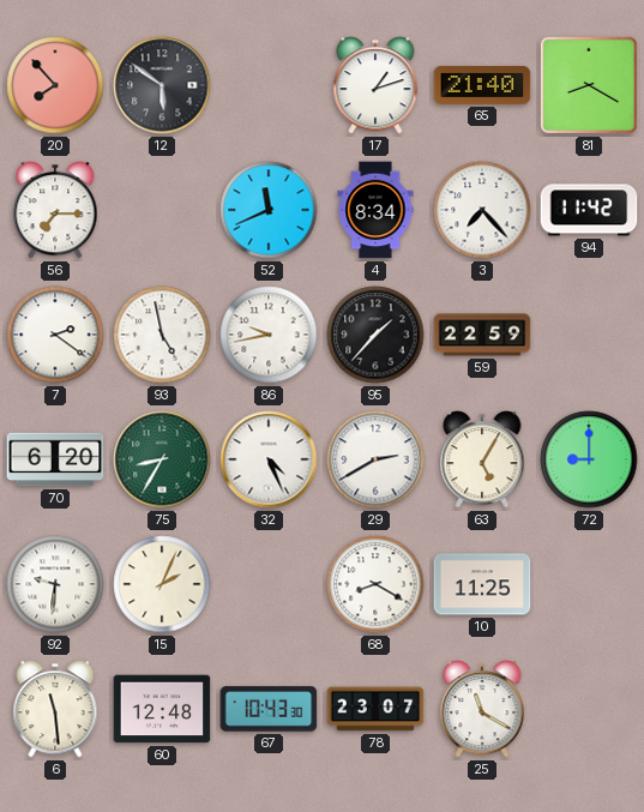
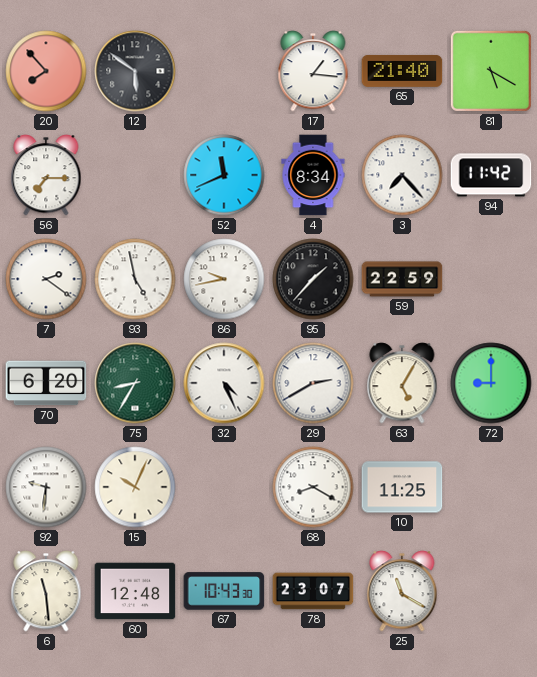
17: 1:12 -> 1:16
81: 8:20 -> 5:20
15: 2:04 -> 10:04
